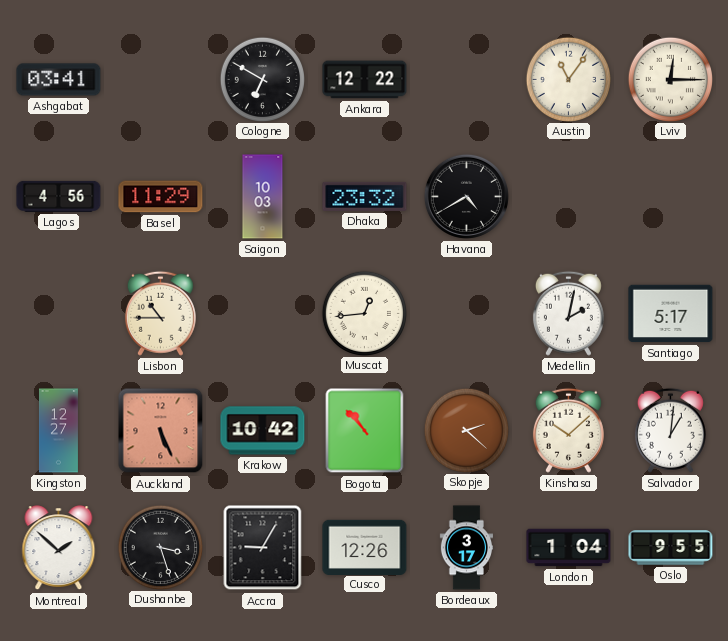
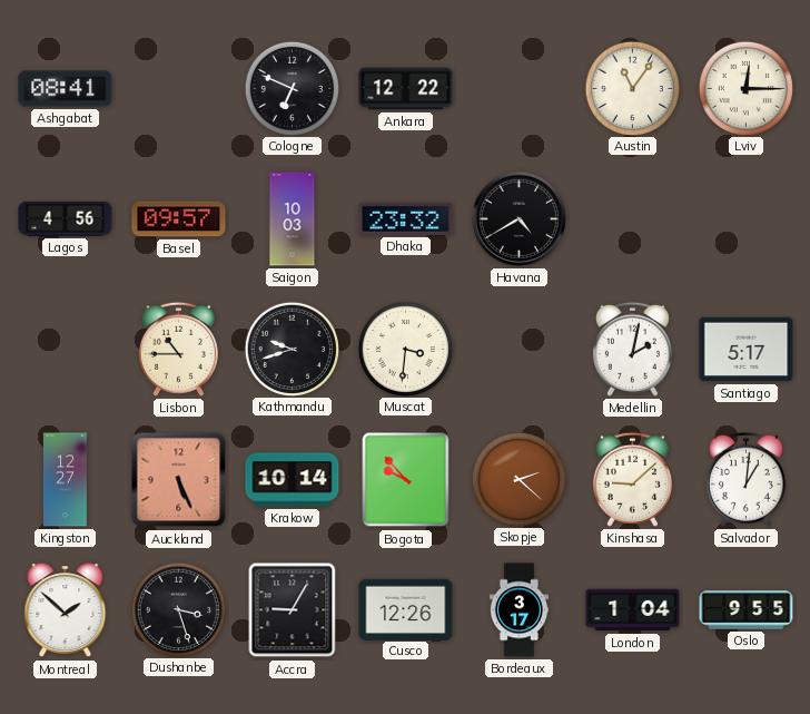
Ashgabat: 03:41 -> 08:41
Cologne: 6:50 -> 6:49
Basel: 11:29 -> 09:57
Kathmandu: none -> 9:42
Muscat: 12:44 -> 3:31
Krakow: 10:42 -> 10:14
Bogota: 10:53 -> 9:53
Kinshasa: 10:08 -> 9:08
